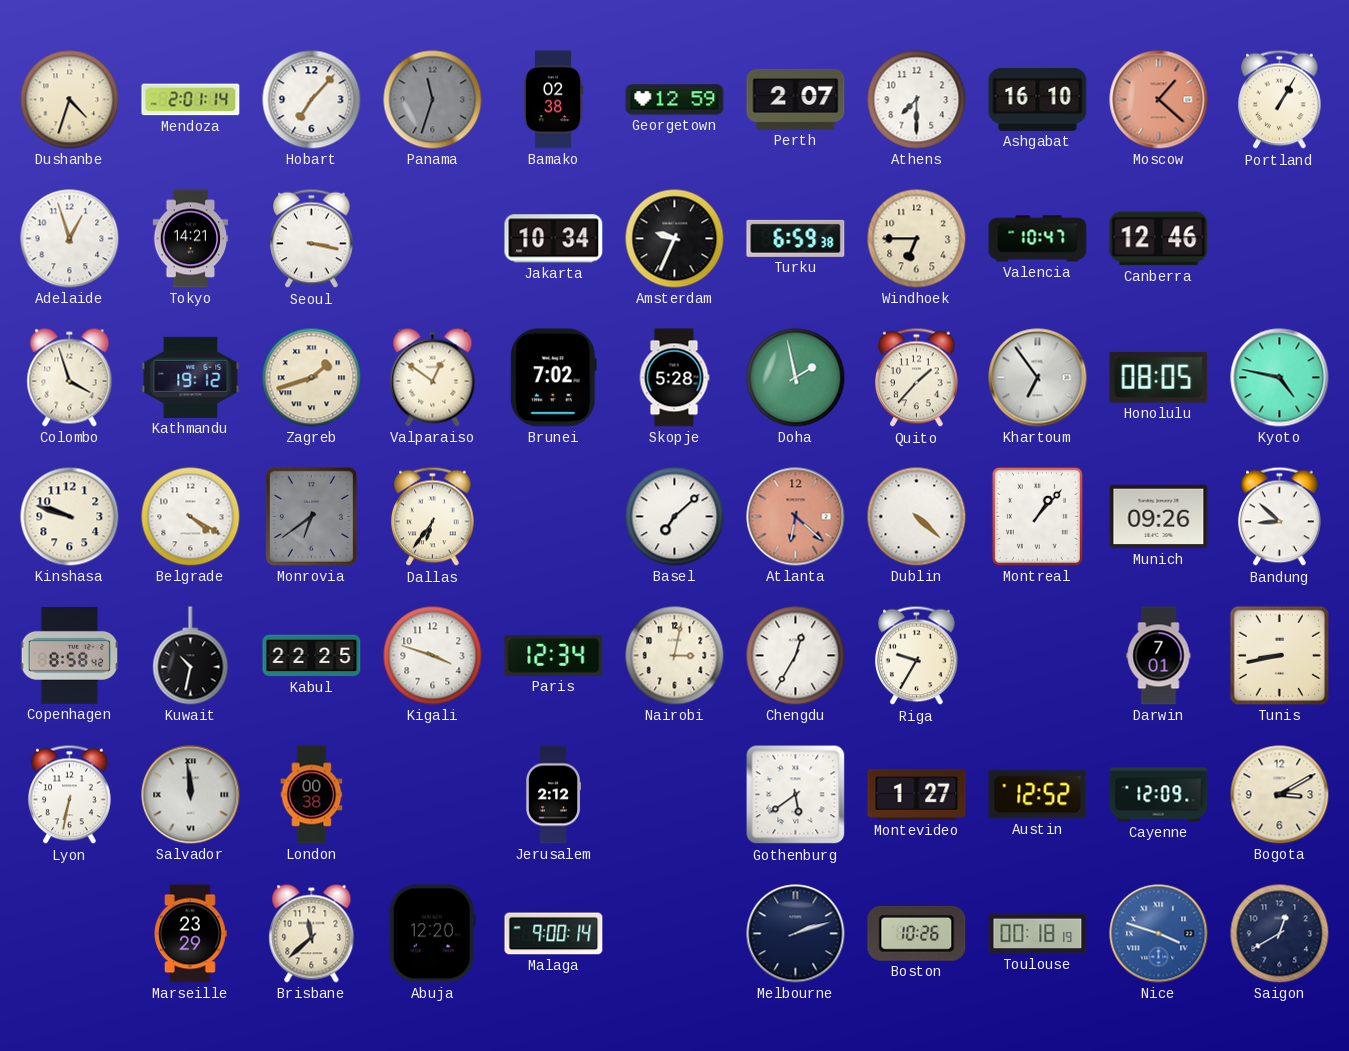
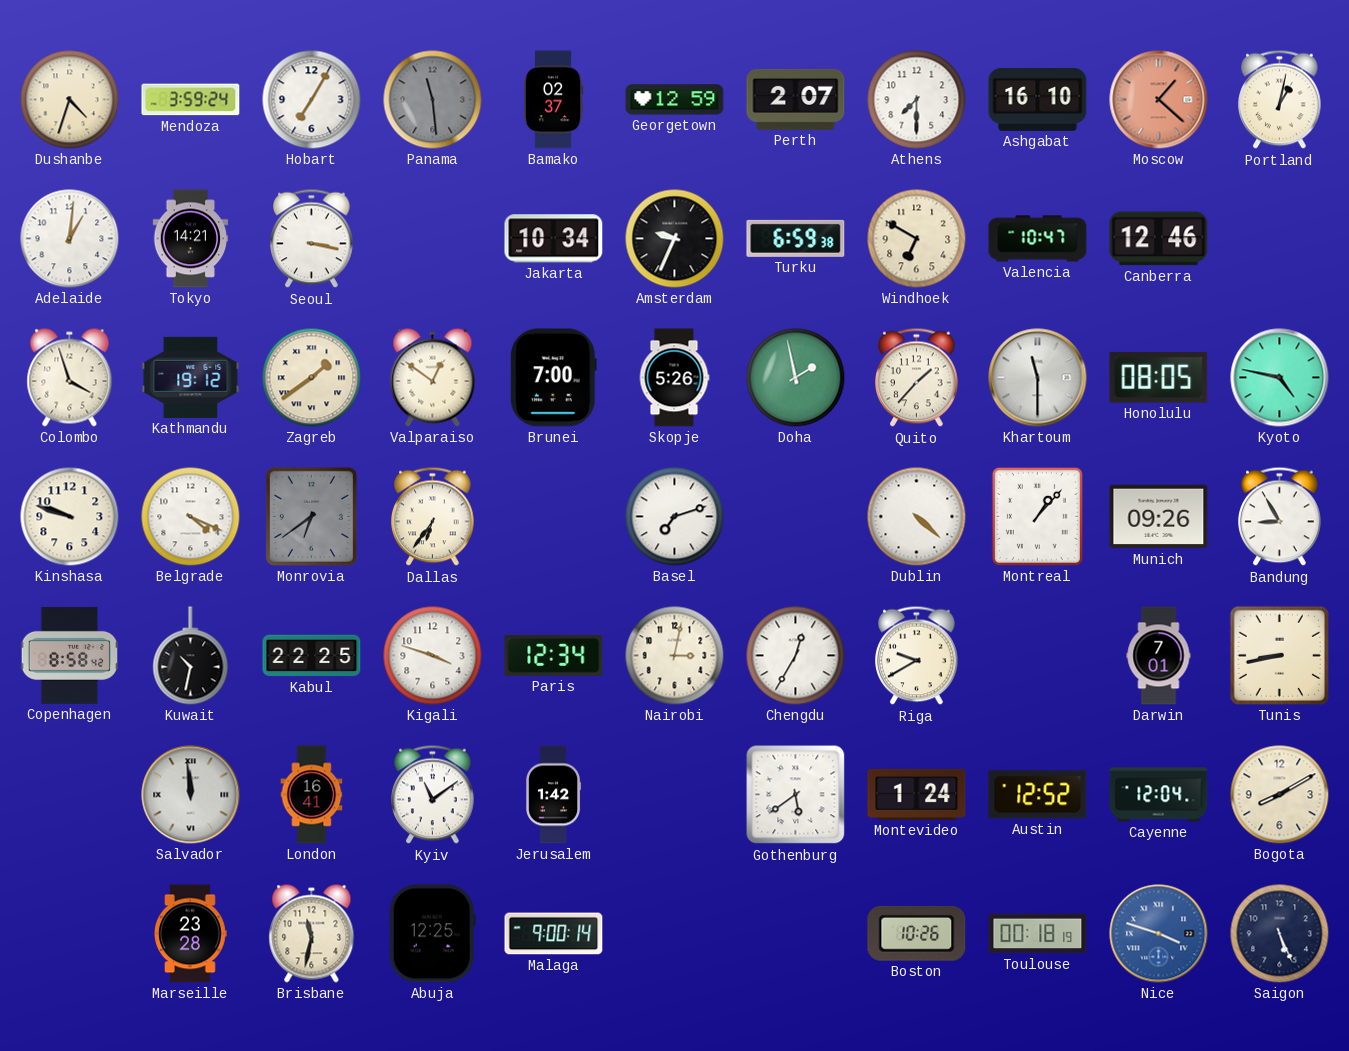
Mendoza: 2:01 -> 3:59
Hobart: 7:07 -> 7:05
Panama: 11:33 -> 11:29
Bamako: 02:38 -> 02:37
Portland: 1:05 -> 1:02
Adelaide: 12:57 -> 1:01
Windhoek: 6:45 -> 6:50
Zagreb: 1:42 -> 1:39
Brunei: 7:02 -> 7:00
Skopje: 5:28 -> 5:26
Khartoum: 6:54 -> 11:30
Belgrade: 4:20 -> 4:19
Basel: 7:08 -> 7:12
Atlanta: 6:22 -> none
Bandung: 8:52 -> 8:55
Riga: 9:35 -> 9:40
Lyon: 6:32 -> none
London: 00:38 -> 16:41
Kyiv: none -> 11:09
Jerusalem: 2:12 -> 1:42
Montevideo: 1:27 -> 1:24
Cayenne: 12:09 -> 12:04
Bogota: 3:10 -> 8:10
Marseille: 23:29 -> 23:28
Brisbane: 11:38 -> 11:32
Abuja: 12:20 -> 12:25
Melbourne: 2:12 -> none
Saigon: 12:40 -> 5:26
